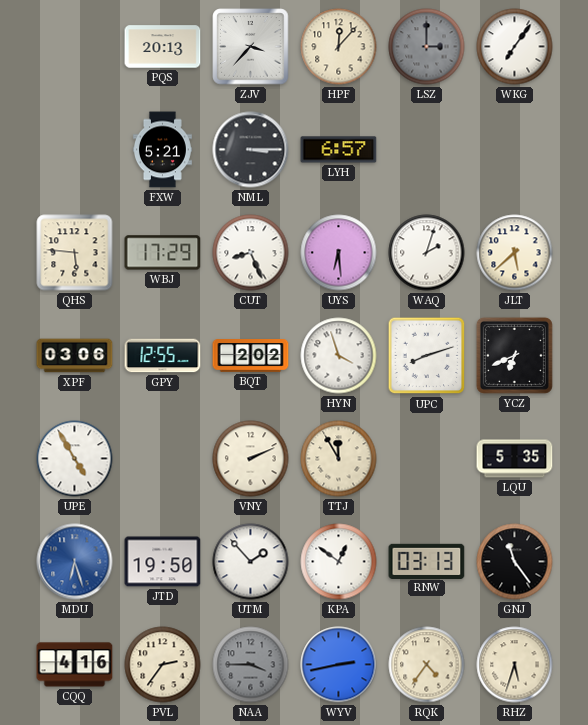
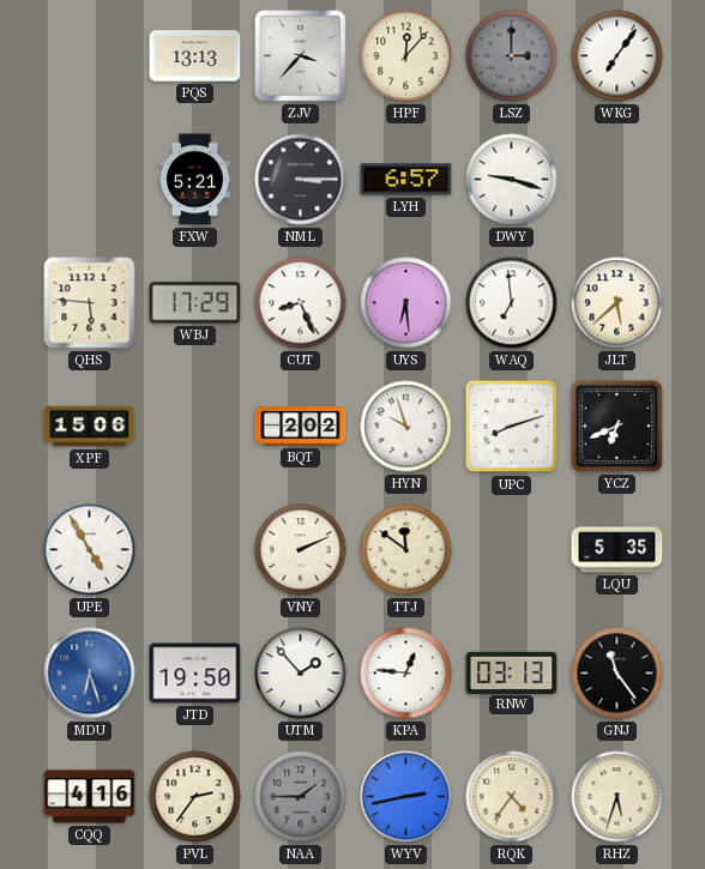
PQS: 20:13 -> 13:13
DWY: none -> 9:18
WAQ: 2:03 -> 6:59
XPF: 03:06 -> 15:06
GPY: 12:55 -> none
HYN: 3:57 -> 9:57
TTJ: 11:55 -> 11:51
KPA: 12:51 -> 12:46
NAA: 3:45 -> 1:45
